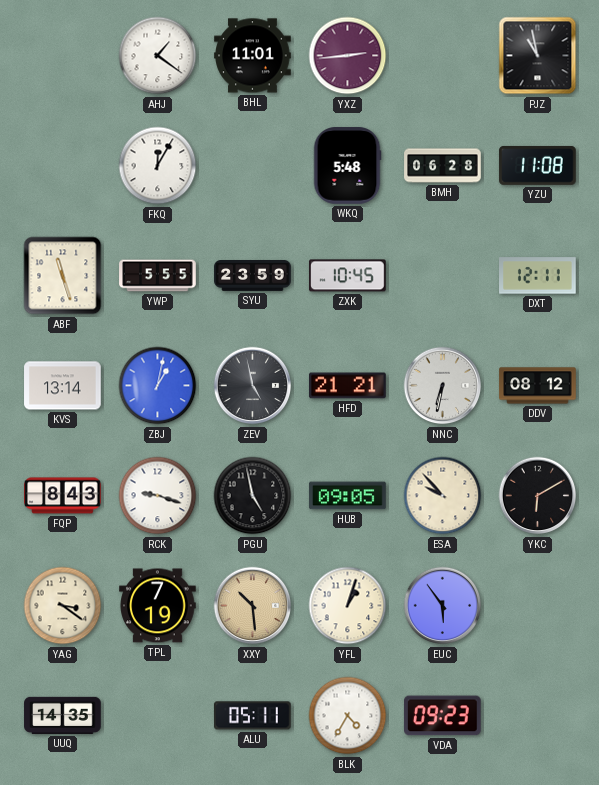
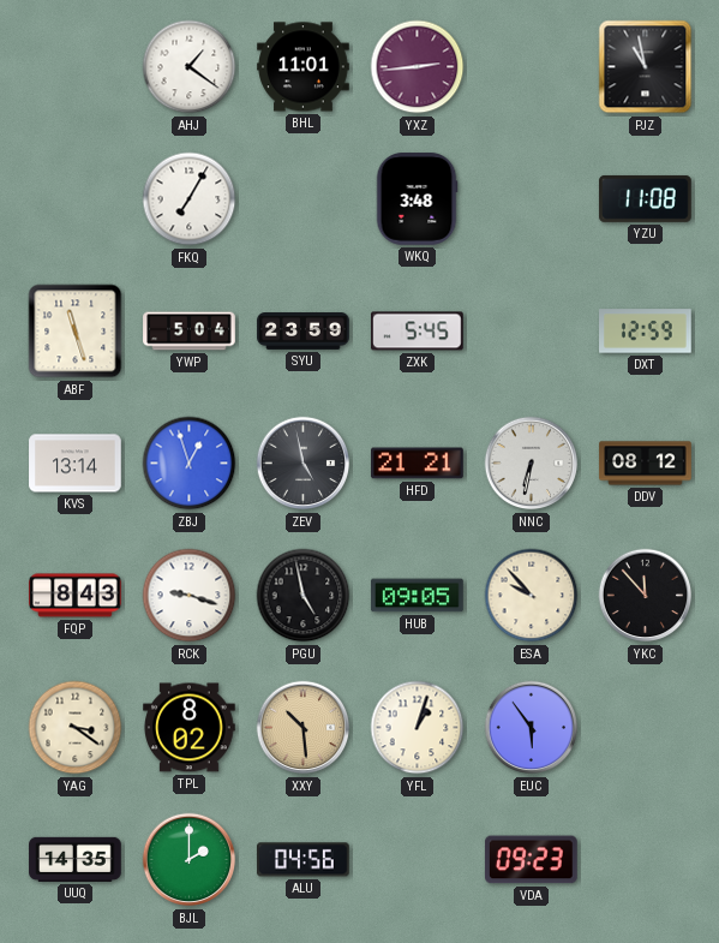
FKQ: 12:05 -> 7:05
WKQ: 5:48 -> 3:48
BMH: 06:28 -> none
YWP: 5:55 -> 5:04
ZXK: 10:45 -> 5:45
DXT: 12:11 -> 12:59
ZBJ: 1:02 -> 12:57
YKC: 6:10 -> 11:53
TPL: 7:19 -> 8:02
BJL: none -> 2:00
ALU: 05:11 -> 04:56
BLK: 4:35 -> none
